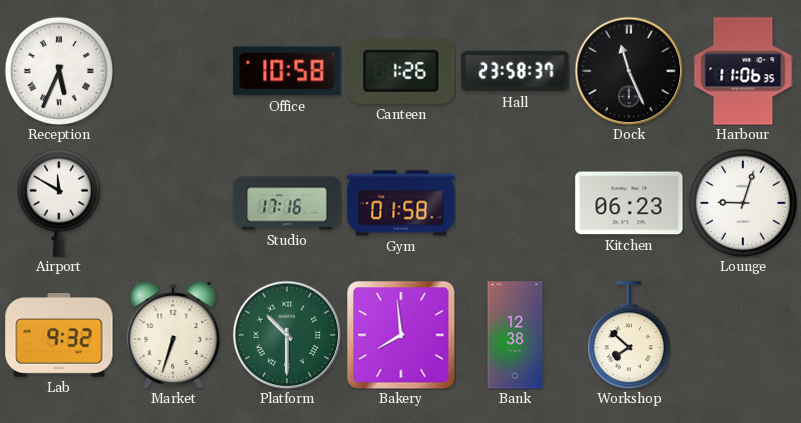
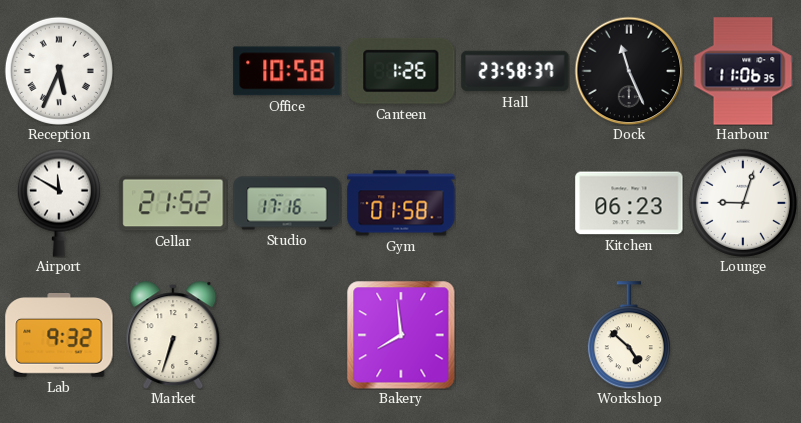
Cellar: none -> 21:52
Platform: 10:30 -> none
Bank: 12:38 -> none
Workshop: 7:52 -> 4:52
